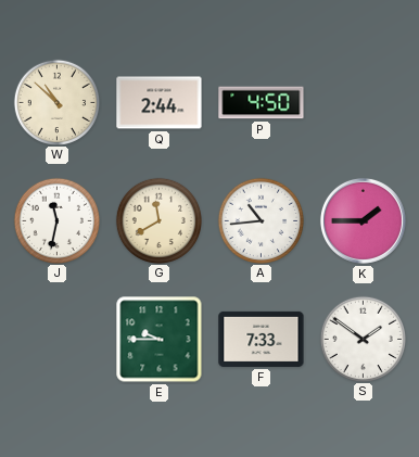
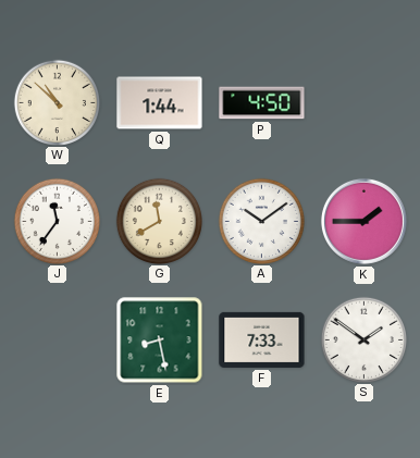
Q: 2:44 -> 1:44
J: 11:32 -> 11:36
A: 10:44 -> 10:09
E: 9:45 -> 8:28
